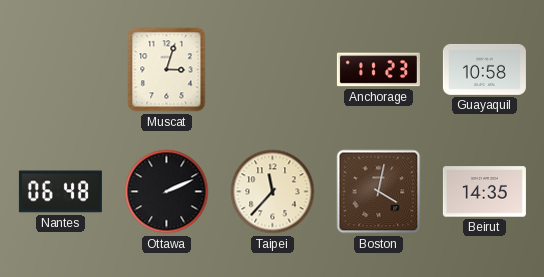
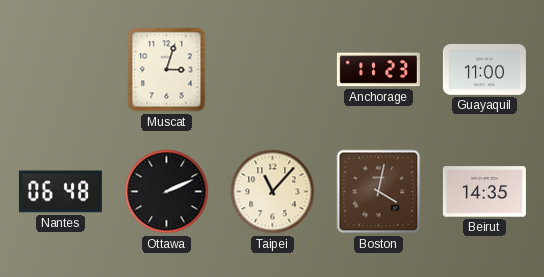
Guayaquil: 10:58 -> 11:00
Taipei: 11:37 -> 11:07
